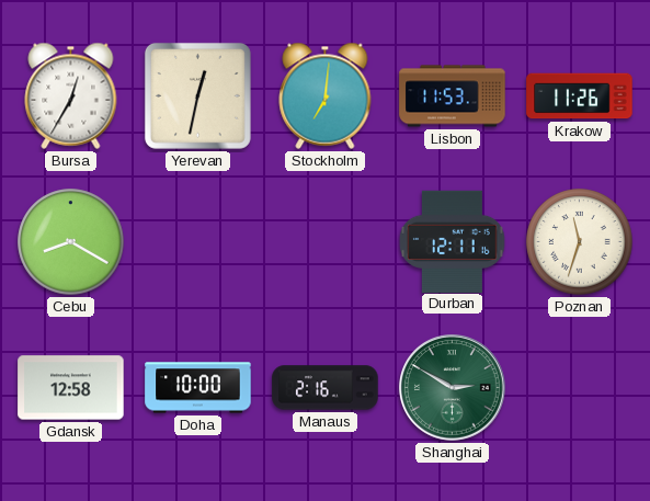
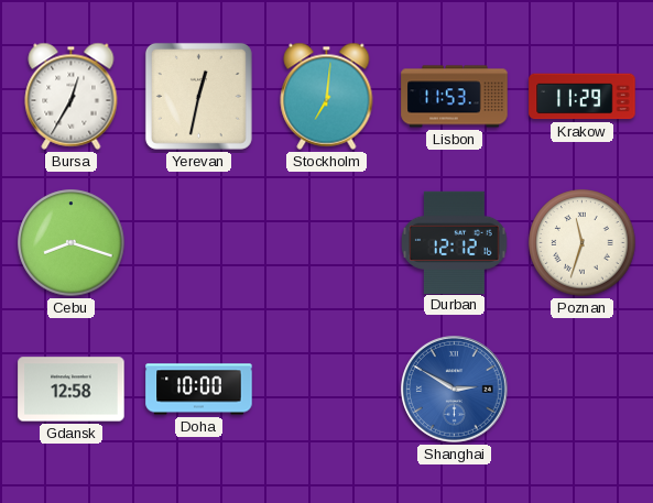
Krakow: 11:26 -> 11:29
Cebu: 8:20 -> 8:18
Durban: 12:11 -> 12:12
Manaus: 2:16 -> none
Shanghai dial: green -> blue
